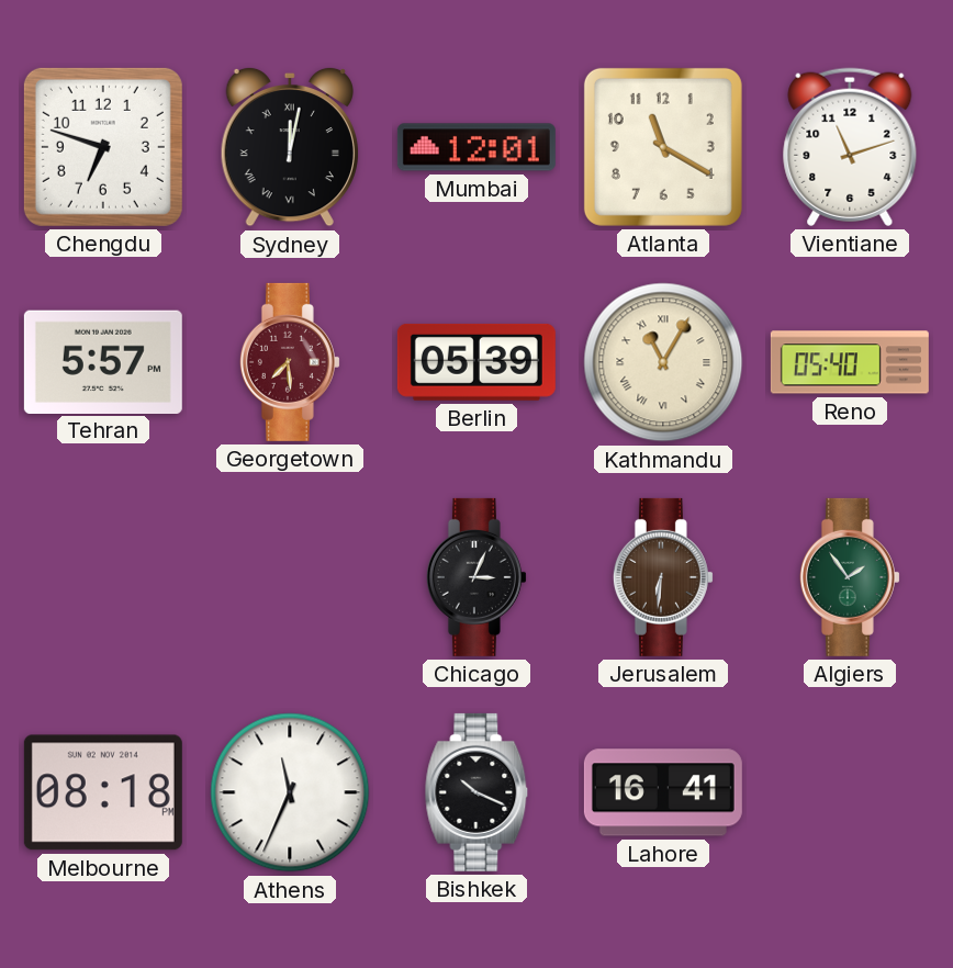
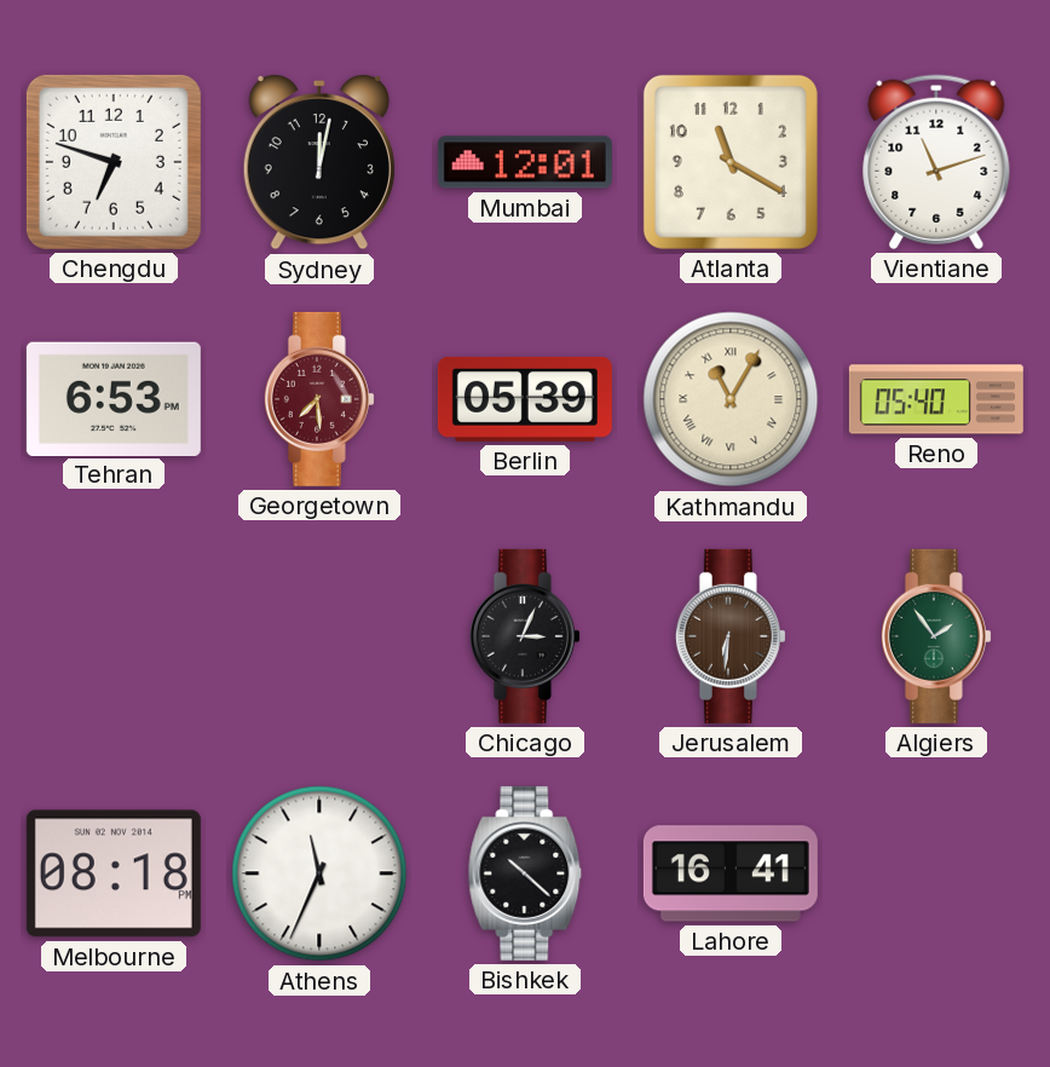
Sydney numerals: Roman -> Arabic
Tehran: 5:57 -> 6:53
Bishkek: 10:19 -> 10:22
